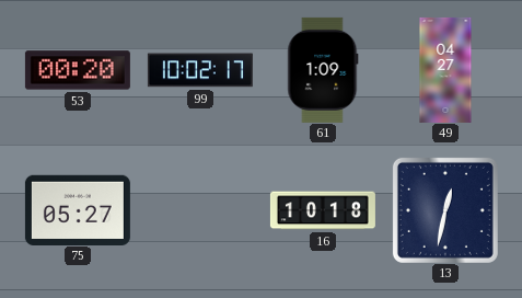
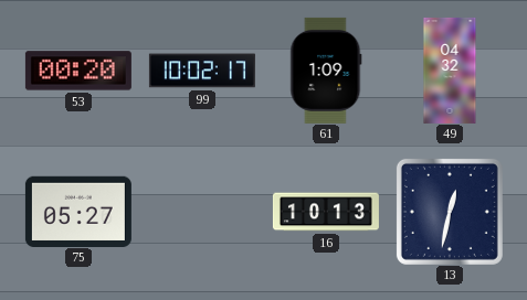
49: 04:27 -> 04:32
16: 10:18 -> 10:13
